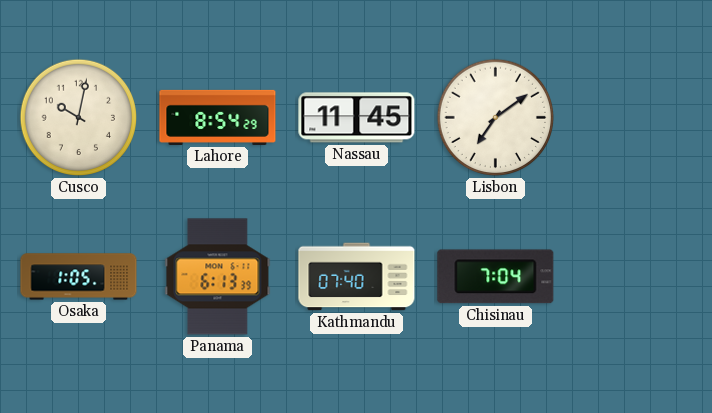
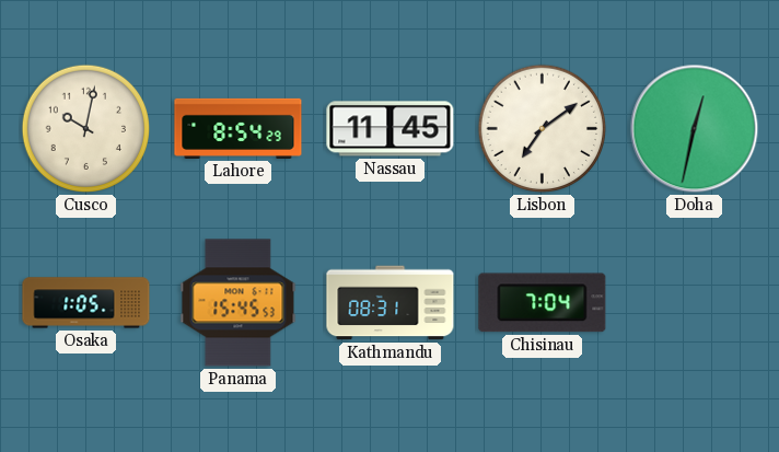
Doha: none -> 12:32
Panama: 6:13 -> 15:45
Kathmandu: 07:40 -> 08:31
